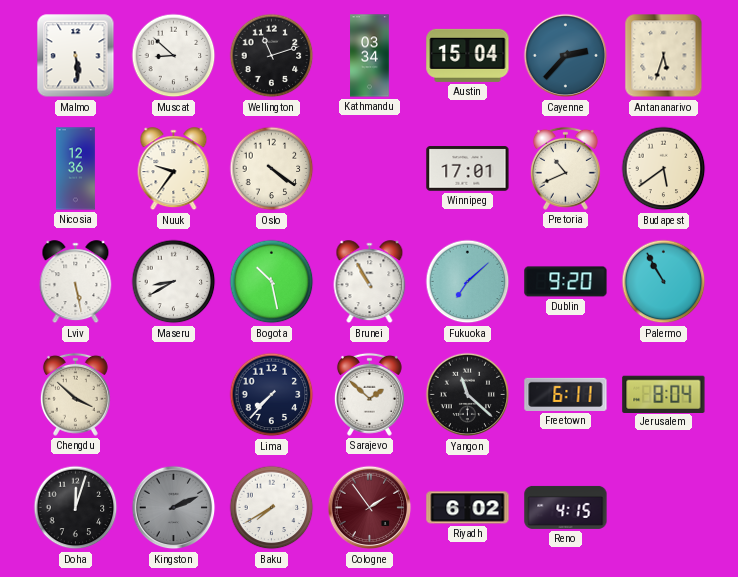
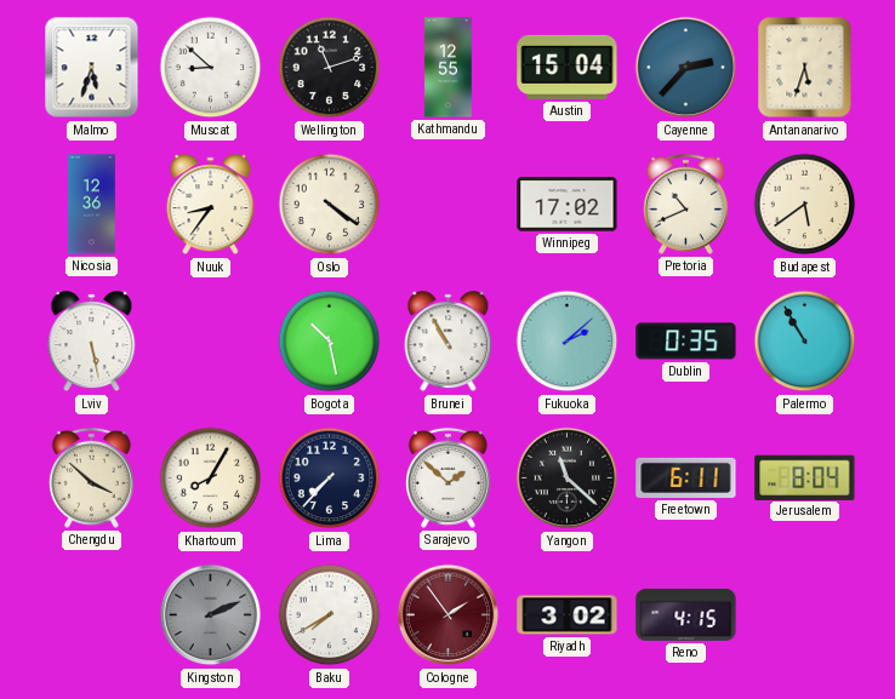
Malmo: 5:29 -> 5:33
Kathmandu: 03:34 -> 12:55
Nuuk: 9:36 -> 8:36
Winnipeg: 17:01 -> 17:02
Maseru: 8:40 -> none
Fukuoka: 7:08 -> 2:08
Dublin: 9:20 -> 0:35
Khartoum: none -> 8:05
Doha: 12:03 -> none
Riyadh: 6:02 -> 3:02
